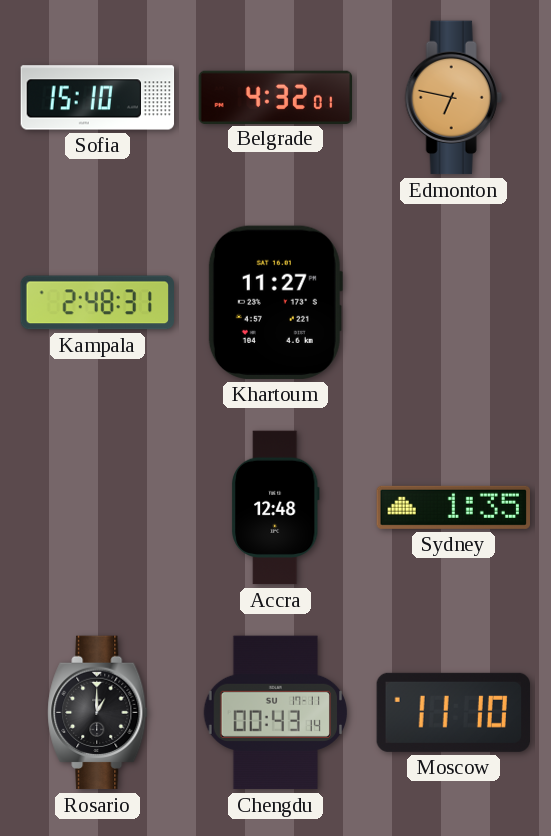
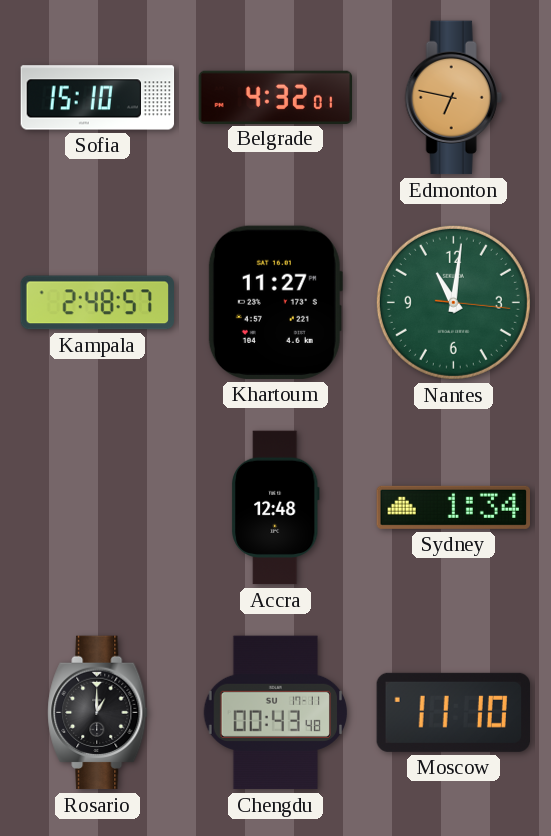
Kampala: 2:48:31 -> 2:48:57
Nantes: none -> 11:01
Sydney: 1:35 -> 1:34
Chengdu: 00:43:14 -> 00:43:48
